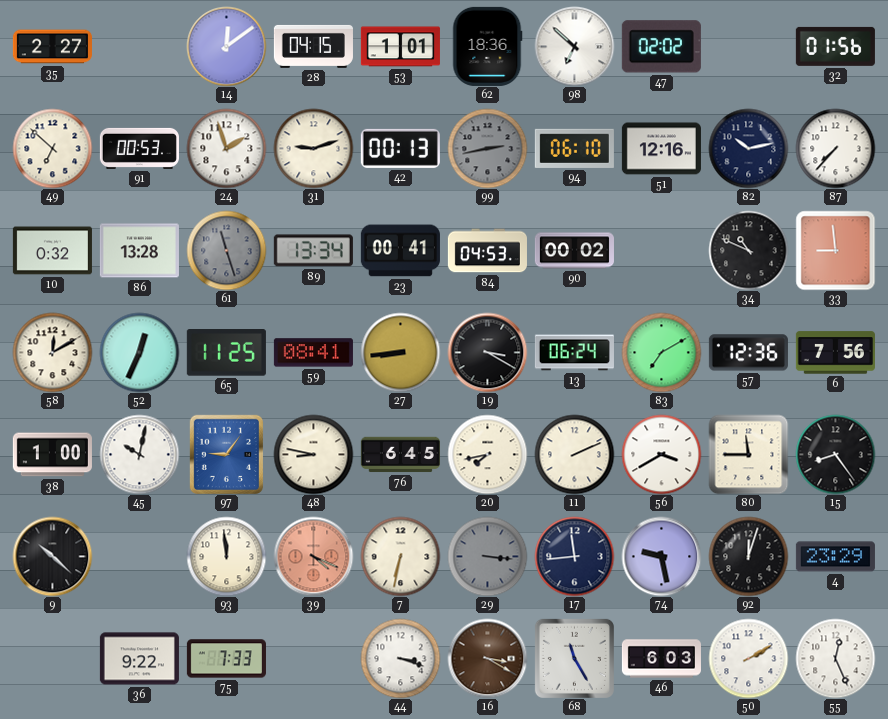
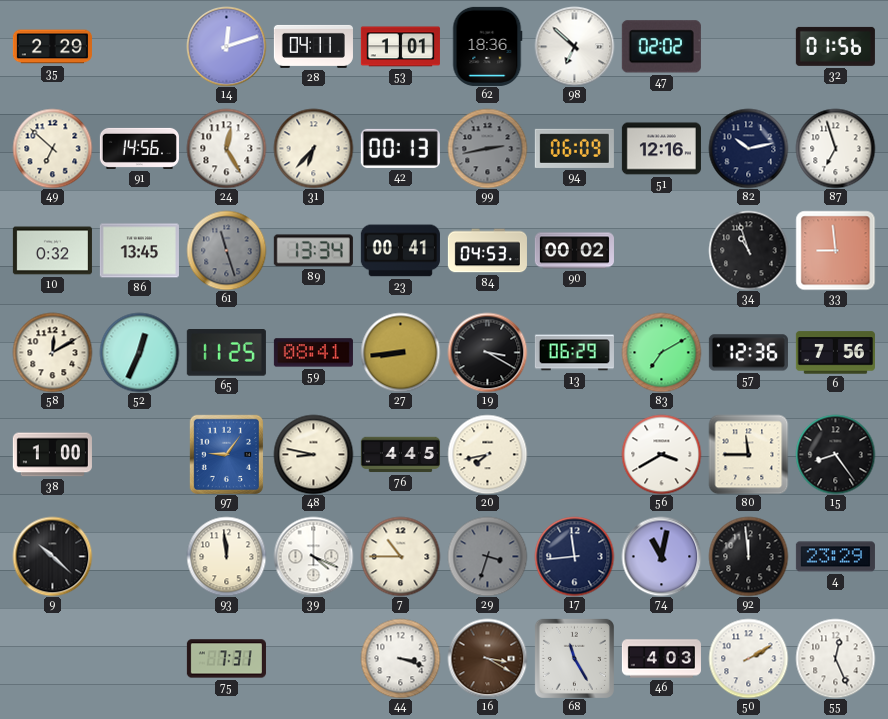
35: 2:27 -> 2:29
14: 12:09 -> 12:12
28: 04:15 -> 04:11
91: 00:53 -> 14:56
24: 1:57 -> 12:25
31: 9:12 -> 6:37
94: 06:10 -> 06:09
87: 7:37 -> 6:57
86: 13:28 -> 13:45
34: 10:49 -> 10:57
13: 06:24 -> 06:29
45: 10:02 -> none
76: 6:45 -> 4:45
11: 2:11 -> none
39 dial: salmon -> white
7: 6:32 -> 10:45
29: 3:16 -> 3:33
74: 9:28 -> 11:02
92: 12:03 -> 11:59
36: 9:22 -> none
75: 7:33 -> 7:31
46: 6:03 -> 4:03
